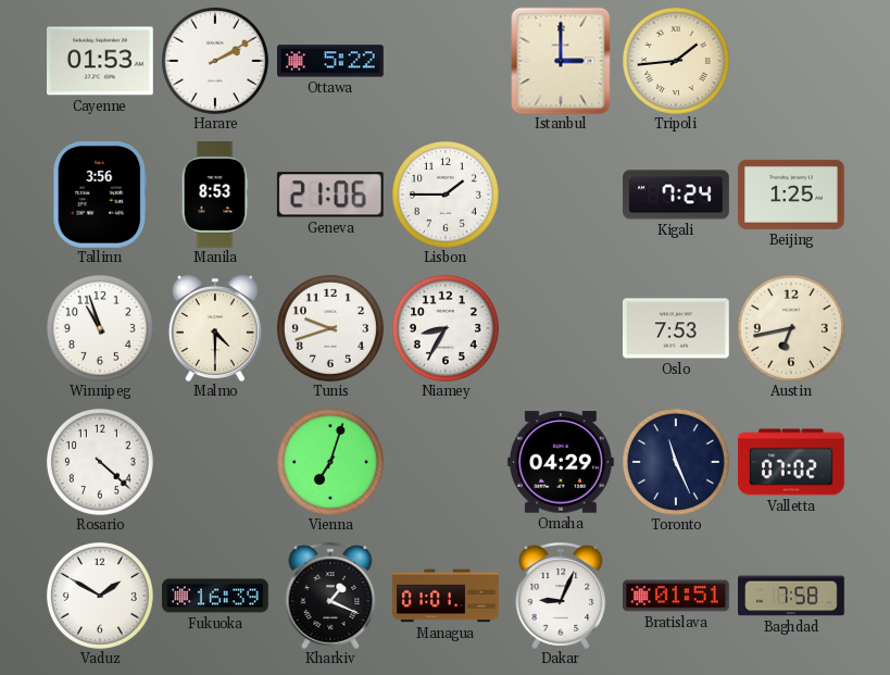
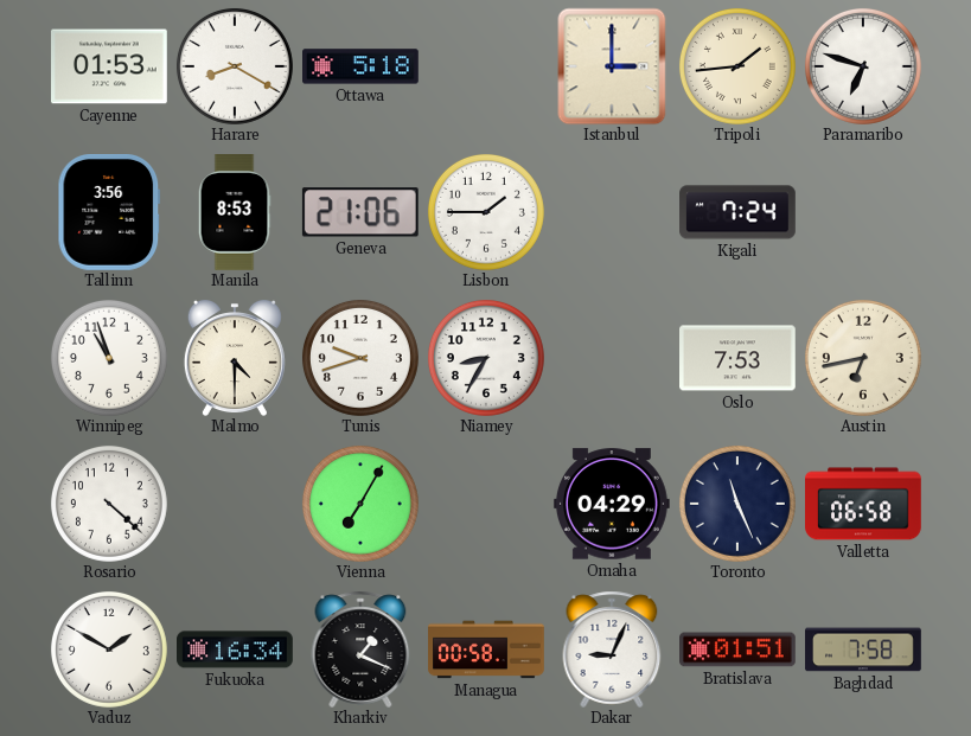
Harare: 2:10 -> 8:20
Ottawa: 5:22 -> 5:18
Paramaribo: none -> 6:48
Beijing: 1:25 -> none
Vienna: 7:03 -> 7:05
Valletta: 07:02 -> 06:58
Fukuoka: 16:39 -> 16:34
Managua: 01:01 -> 00:58
